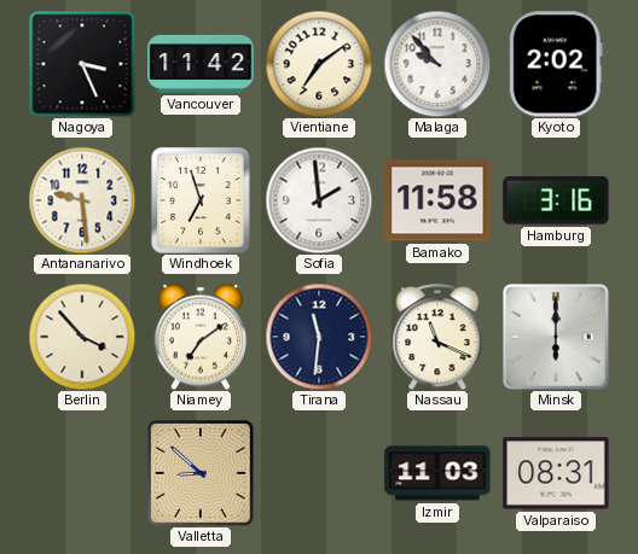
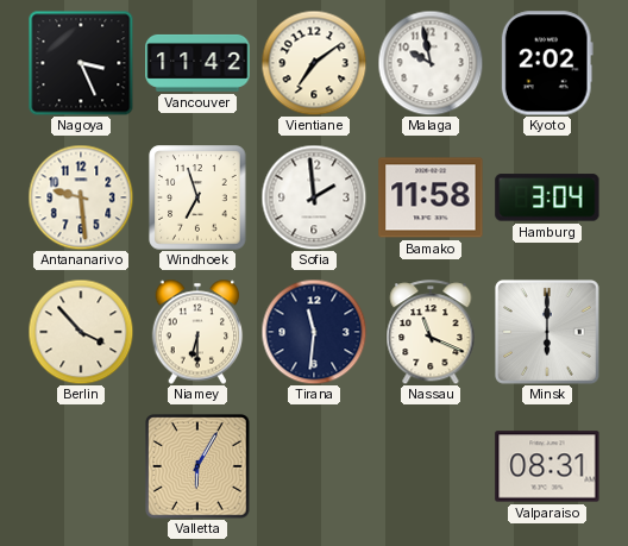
Malaga: 9:53 -> 9:58
Hamburg: 3:16 -> 3:04
Niamey: 7:09 -> 6:30
Valletta: 8:52 -> 6:05
Izmir: 11:03 -> none
